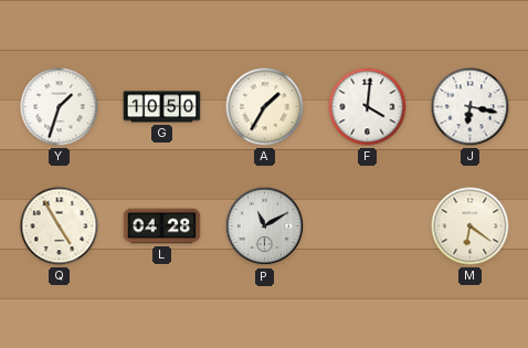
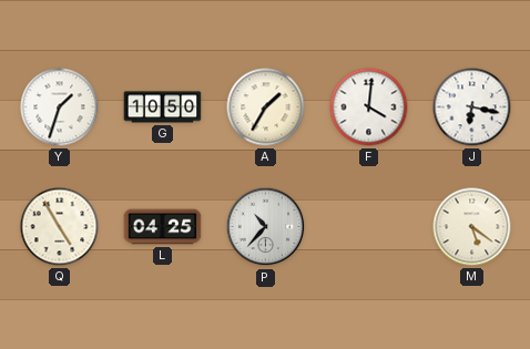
L: 04:28 -> 04:25
P: 11:10 -> 10:37
M: 6:21 -> 5:21
